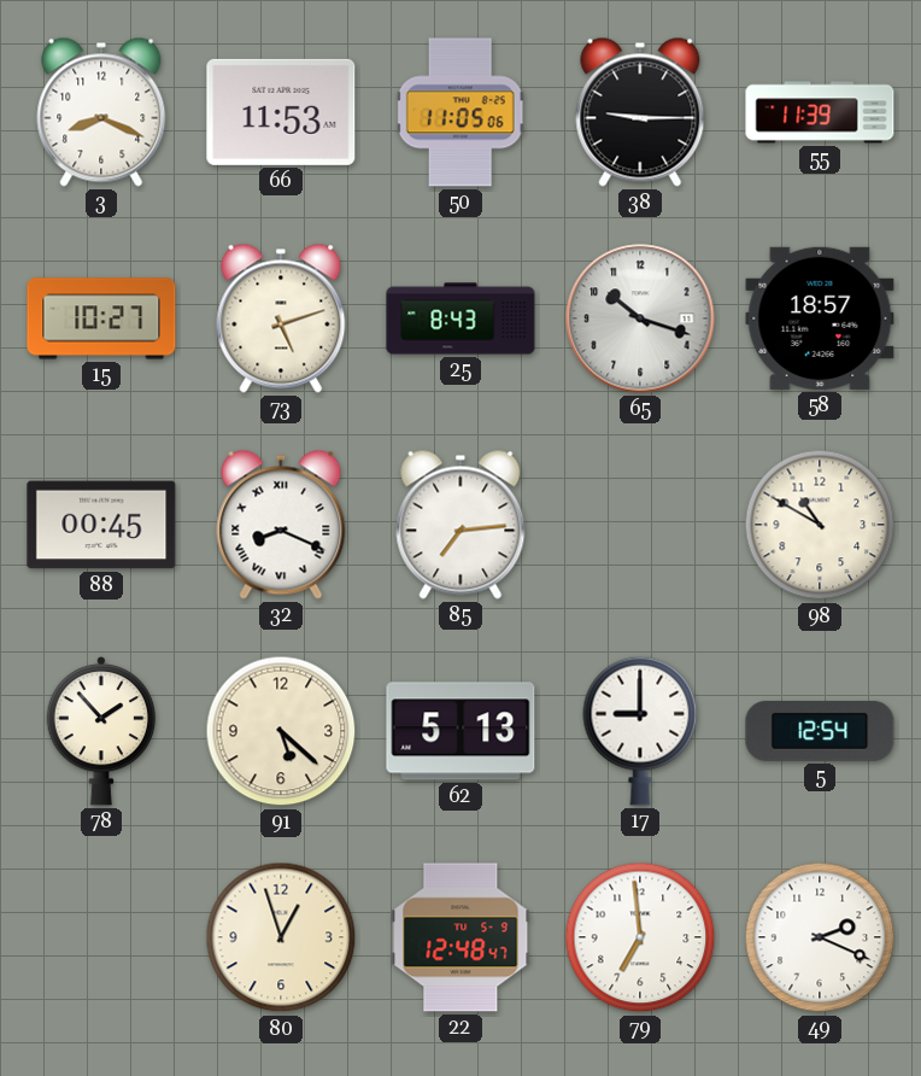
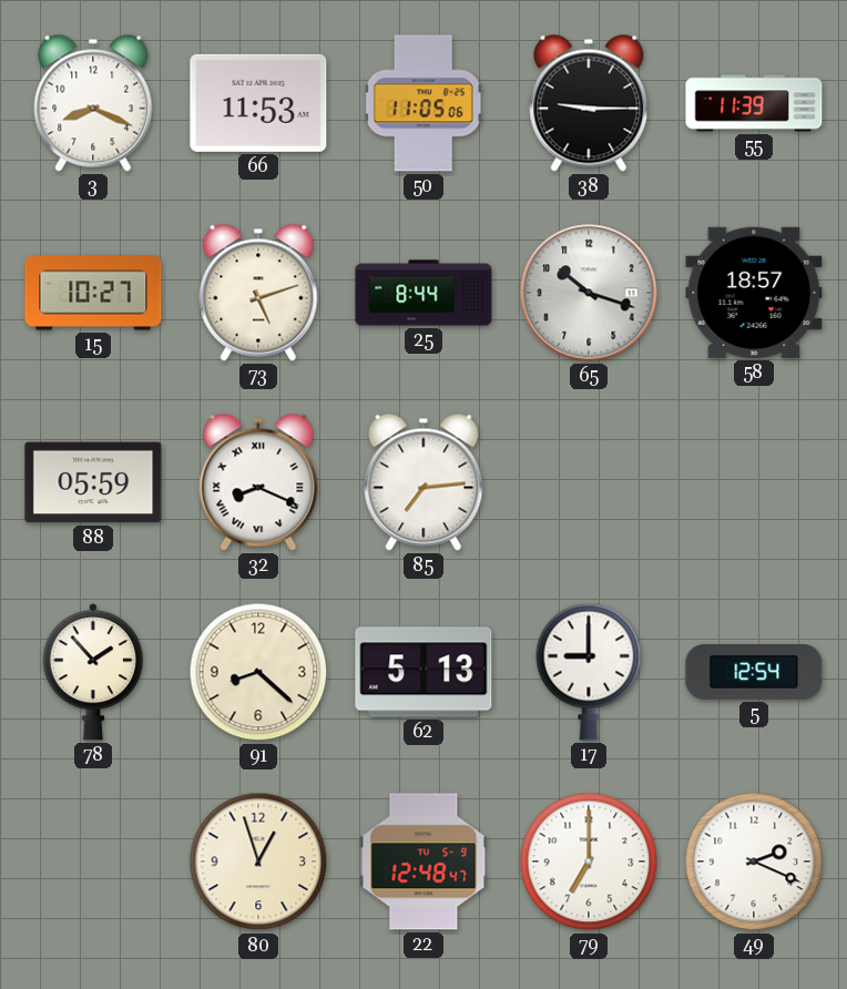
25: 8:43 -> 8:44
88: 00:45 -> 05:59
98: 10:50 -> none
91: 5:22 -> 8:22
79: 6:59 -> 7:00
